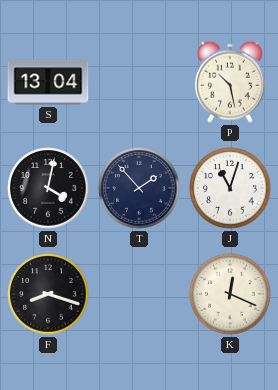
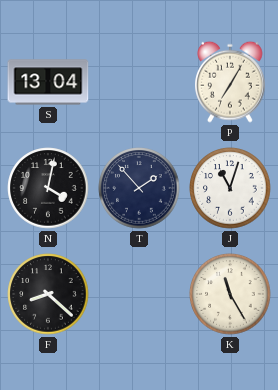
P: 10:28 -> 7:05
F: 8:18 -> 8:22
K: 12:19 -> 11:25
